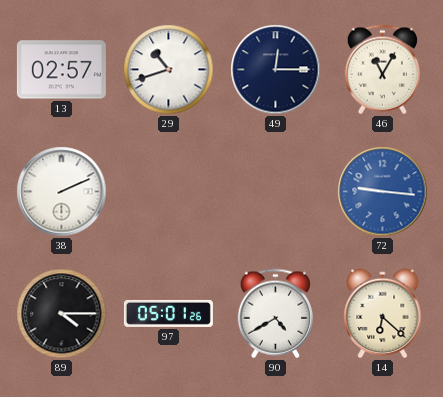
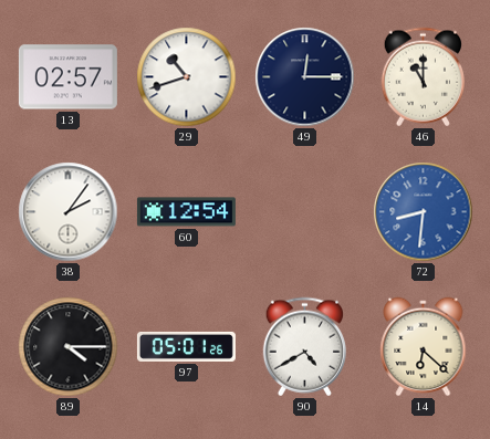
46: 11:05 -> 11:00
38: 2:11 -> 2:06
60: none -> 12:54
72: 9:16 -> 8:31
